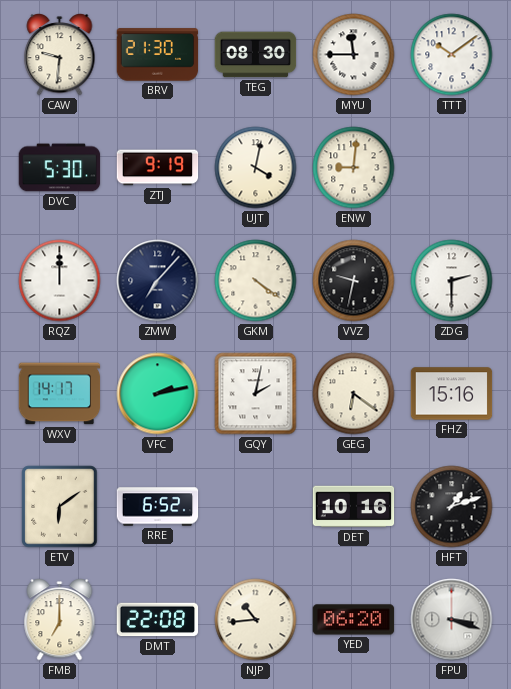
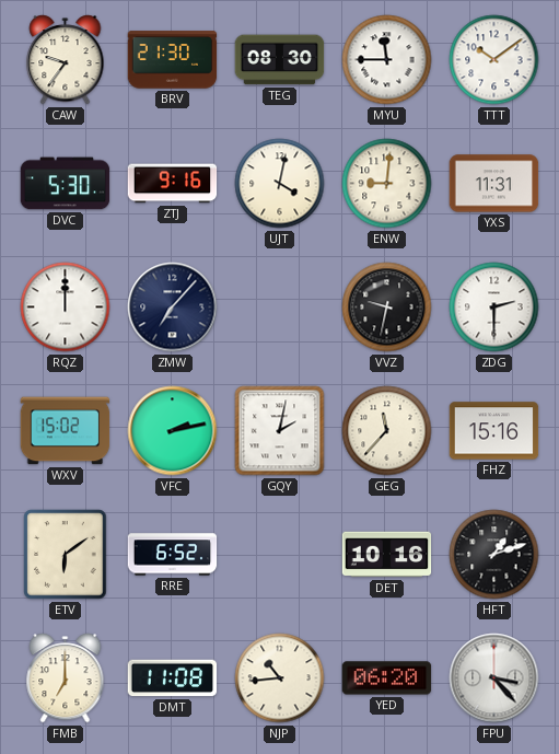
CAW: 9:31 -> 9:36
ZTJ: 9:19 -> 9:16
YXS: none -> 11:31
GKM: 4:21 -> none
WXV: 14:17 -> 15:02
GEG: 6:21 -> 11:37
DMT: 22:08 -> 11:08
FPU: 3:18 -> 3:23
